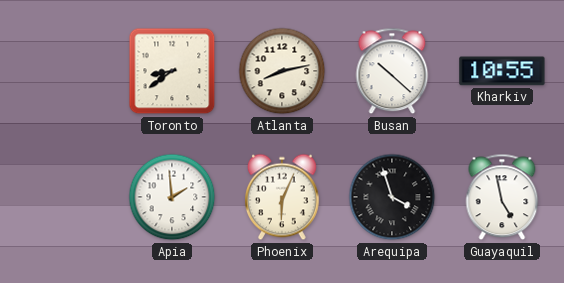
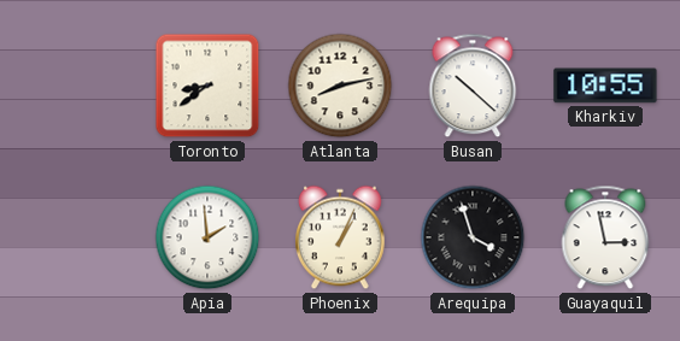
Phoenix: 6:04 -> 1:04
Guayaquil: 4:58 -> 2:58
